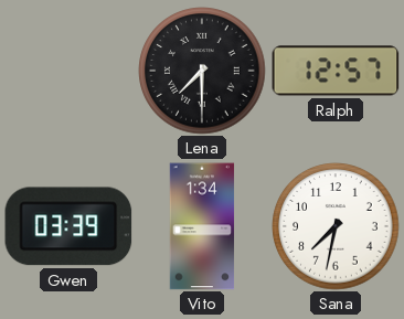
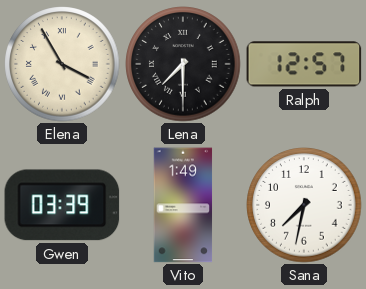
Elena: none -> 3:55
Vito: 1:34 -> 1:49
